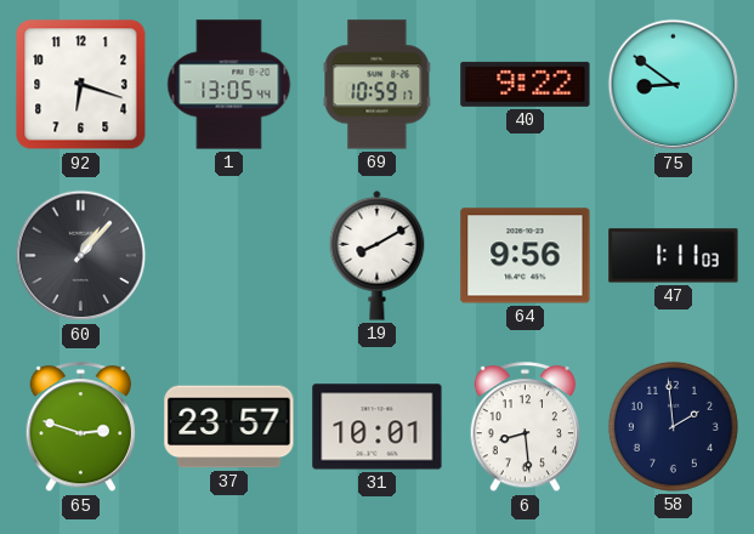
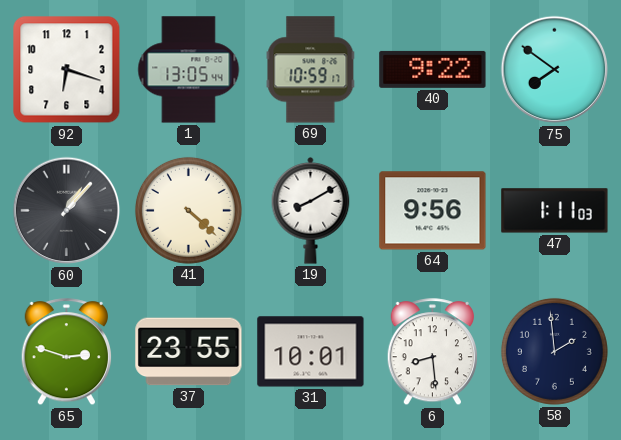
75: 8:51 -> 7:51
41: none -> 4:22
37: 23:57 -> 23:55
